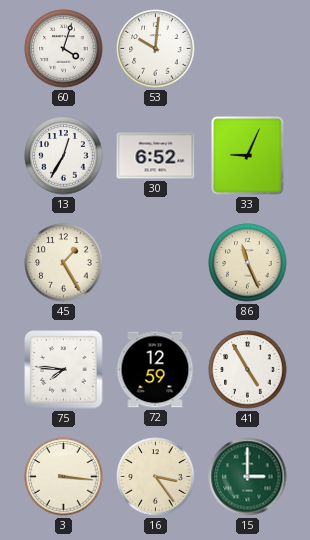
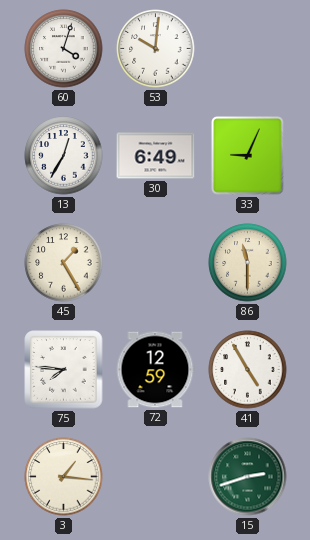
30: 6:52 -> 6:49
86: 11:26 -> 11:30
3: 3:16 -> 1:16
16: 3:24 -> none
15: 3:00 -> 2:42
